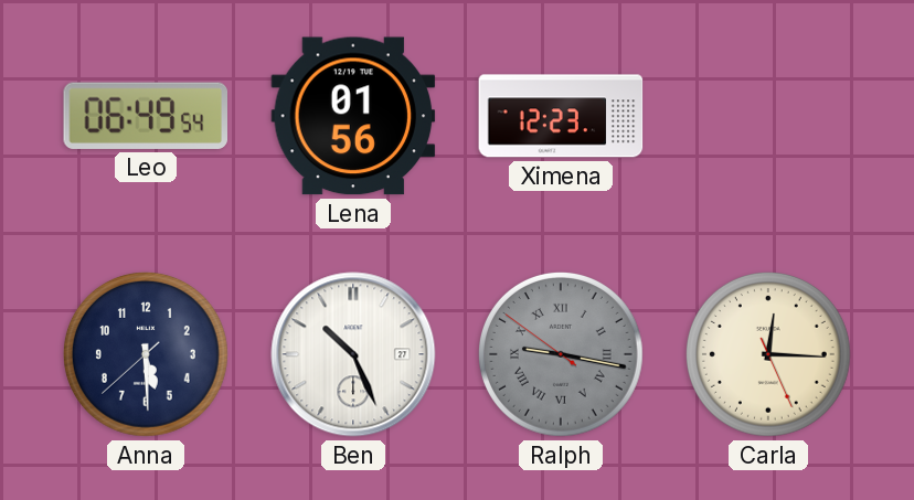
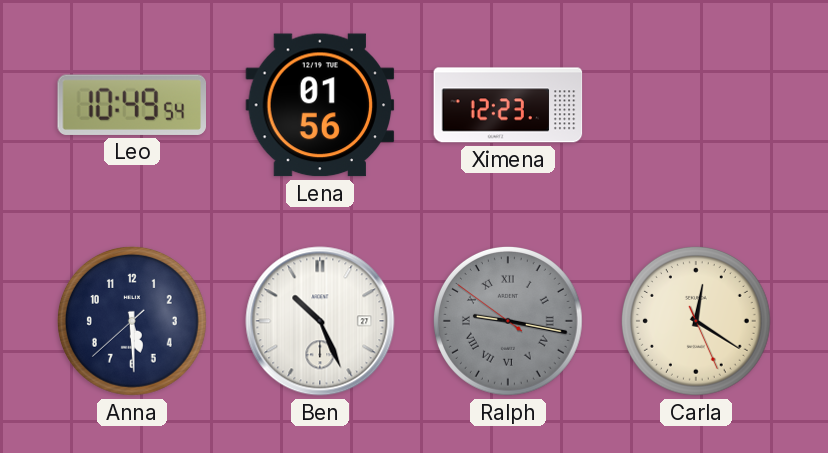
Leo: 06:49 -> 10:49
Carla: 12:15 -> 12:20
